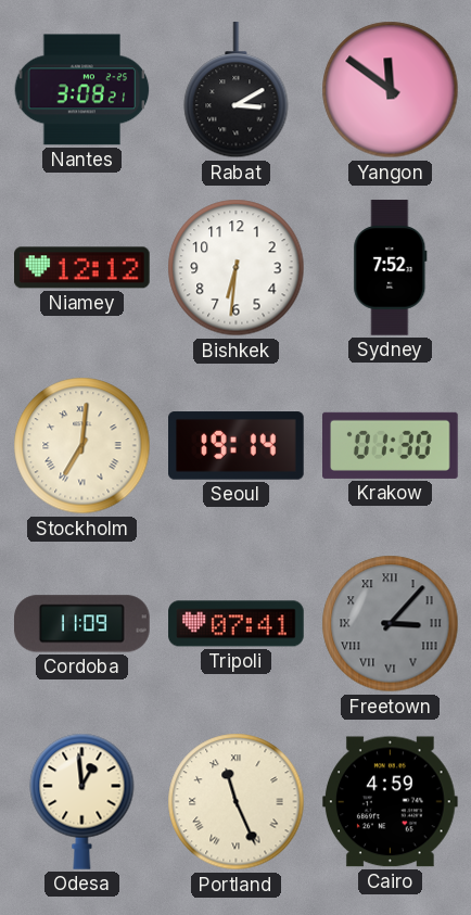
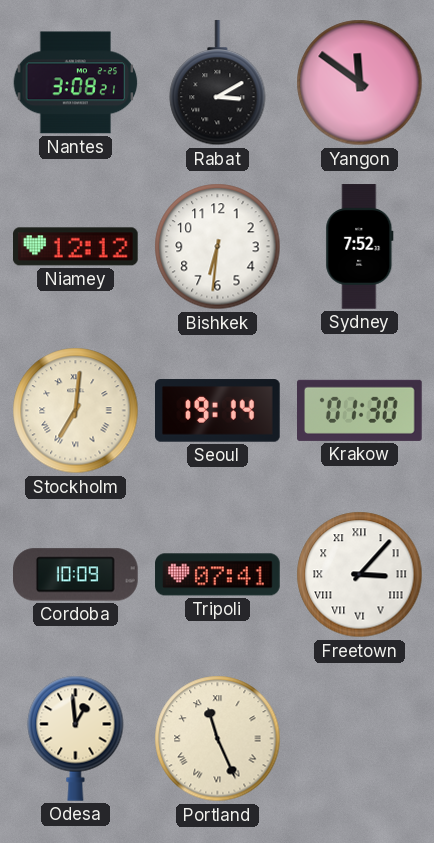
Cordoba: 11:09 -> 10:09
Freetown dial: grey -> white
Cairo: 4:59 -> none
